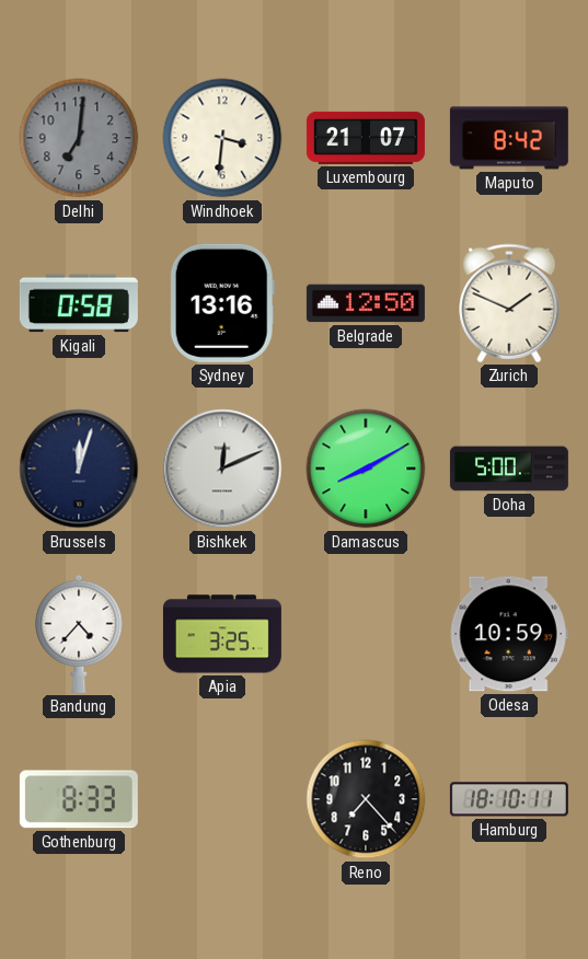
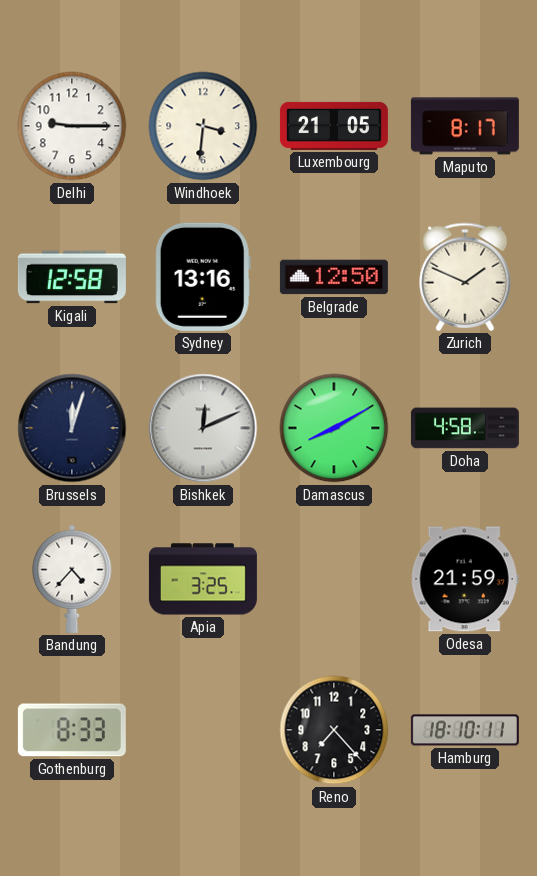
Delhi: 7:01 -> 9:15
Delhi dial: grey -> white
Luxembourg: 21:07 -> 21:05
Maputo: 8:42 -> 8:17
Kigali: 0:58 -> 12:58
Doha: 5:00 -> 4:58
Odesa: 10:59 -> 21:59
